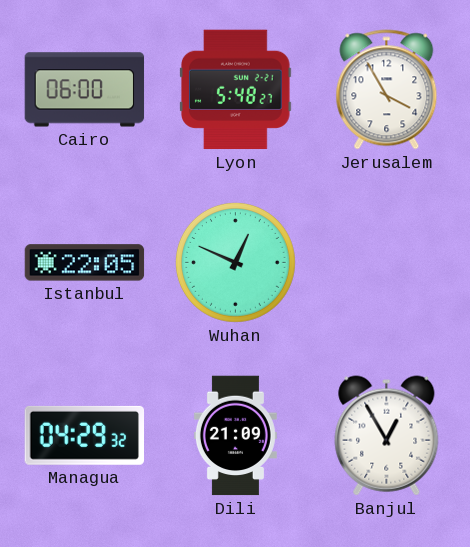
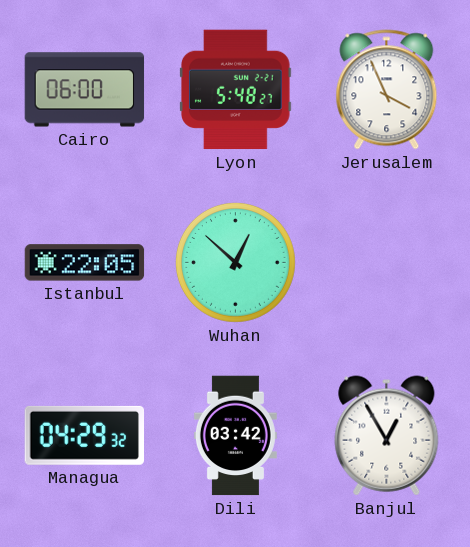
Jerusalem: 3:55 -> 3:56
Wuhan: 12:49 -> 12:52
Dili: 21:09 -> 03:42
